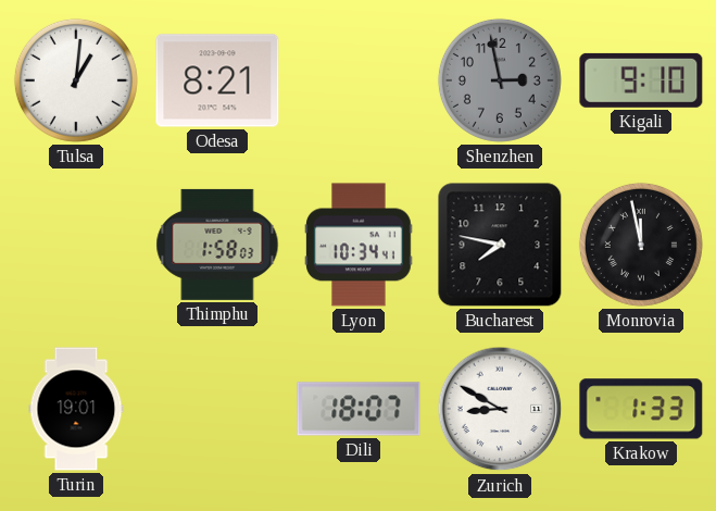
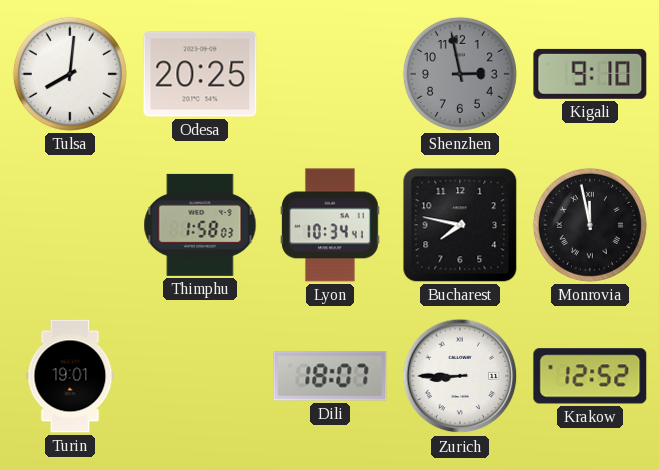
Tulsa: 1:01 -> 8:01
Odesa: 8:21 -> 20:25
Zurich: 8:50 -> 8:45
Krakow: 1:33 -> 12:52
